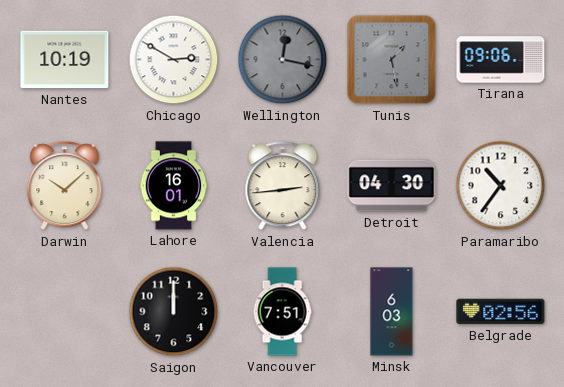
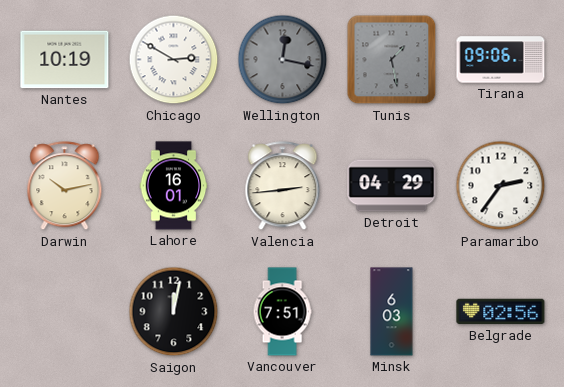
Darwin: 10:08 -> 10:13
Detroit: 04:30 -> 04:29
Paramaribo: 10:36 -> 2:36
Saigon: 12:00 -> 12:02
